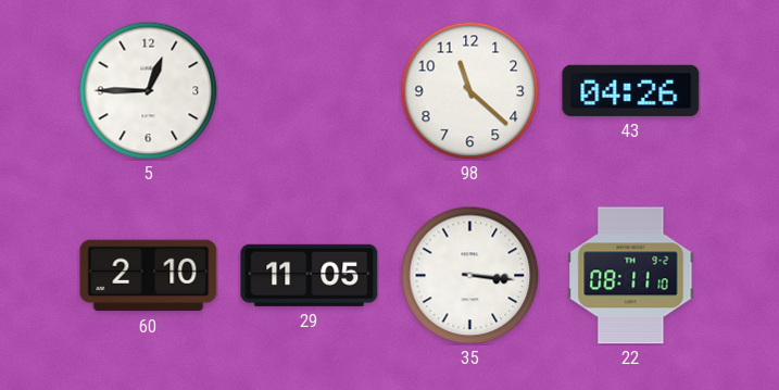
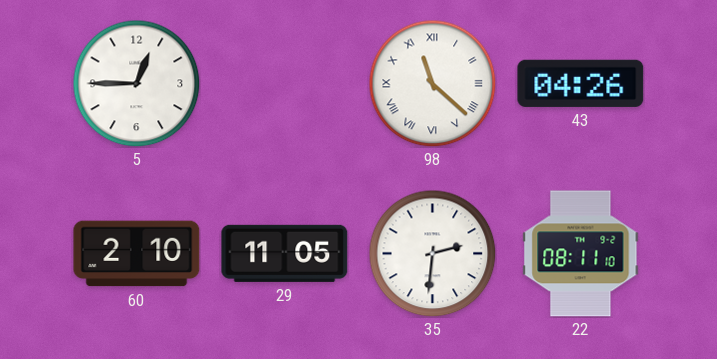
98 numerals: Arabic -> Roman
35: 3:16 -> 2:31
